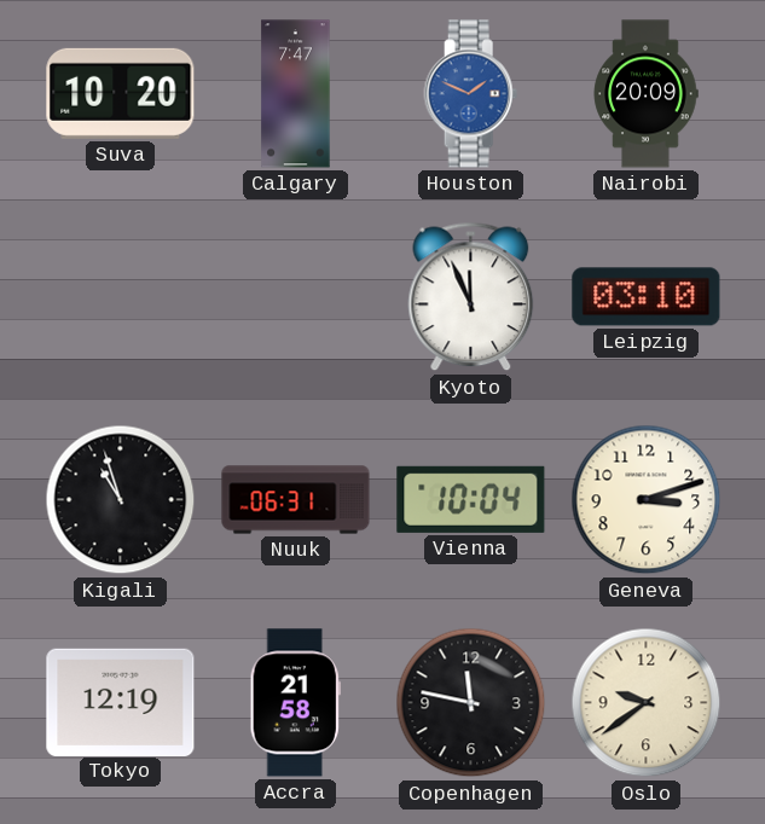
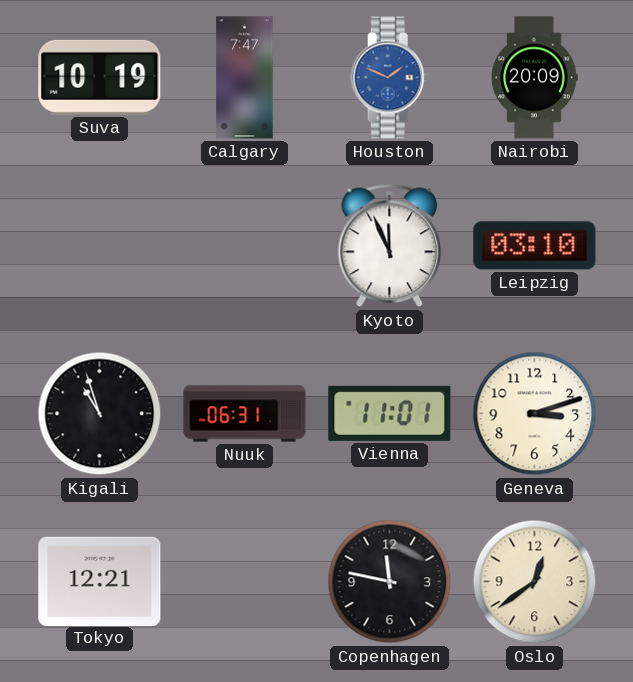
Suva: 10:20 -> 10:19
Vienna: 10:04 -> 11:01
Tokyo: 12:19 -> 12:21
Accra: 21:58 -> none
Oslo: 9:39 -> 12:39
